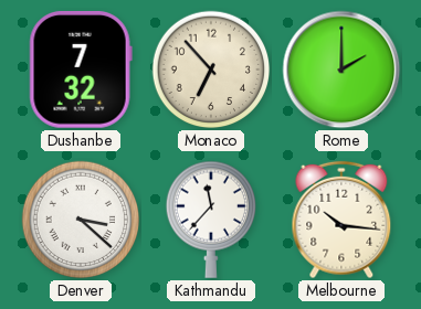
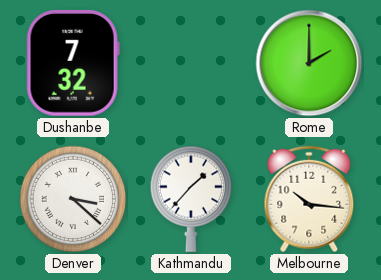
Monaco: 6:53 -> none
Kathmandu: 11:37 -> 1:37
